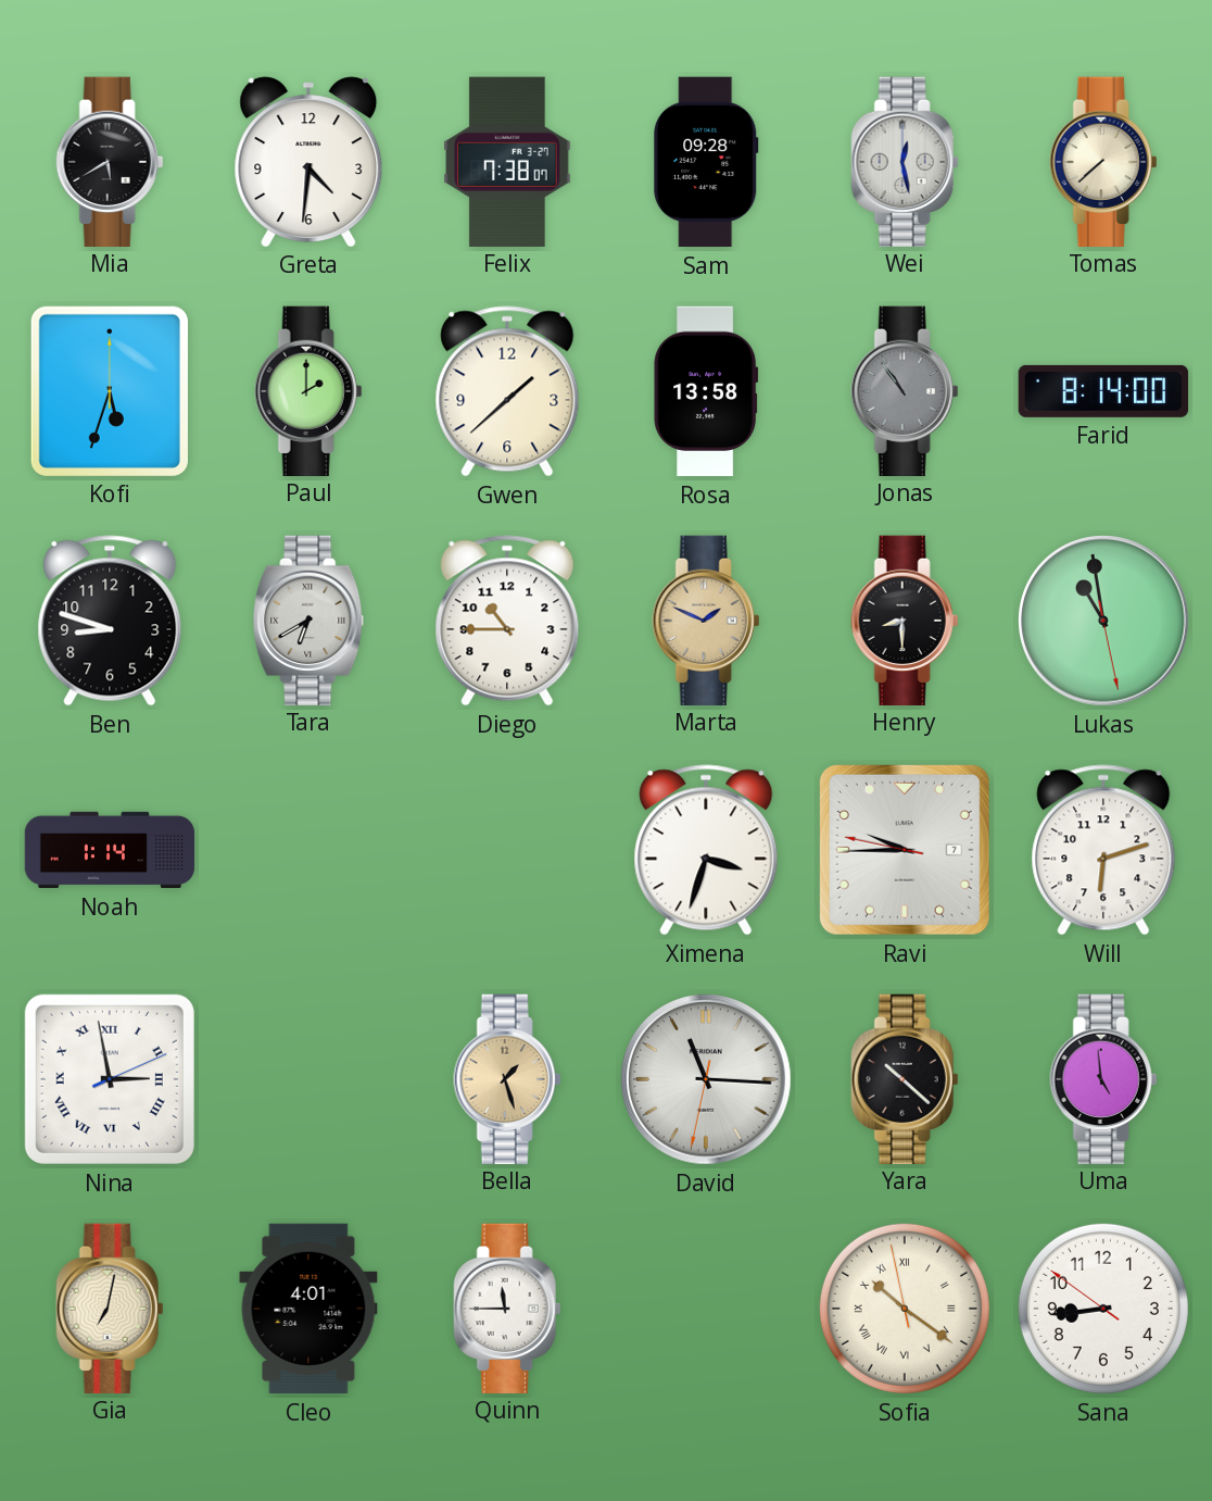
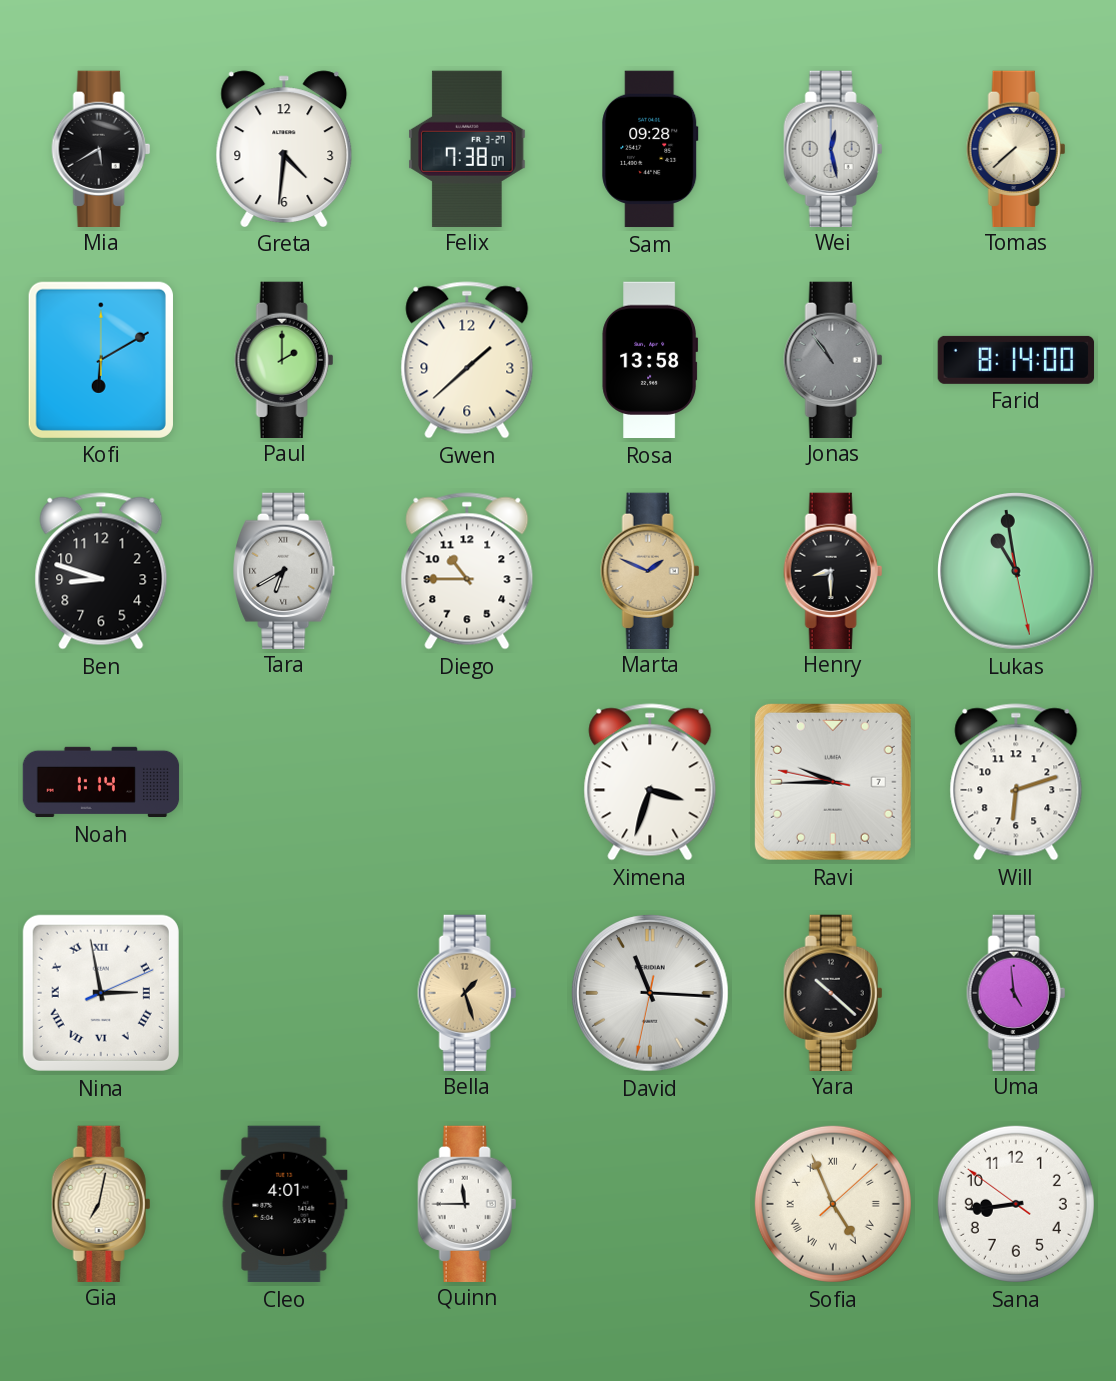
Kofi: 5:33 -> 6:10
Sofia: 10:20 -> 4:56
